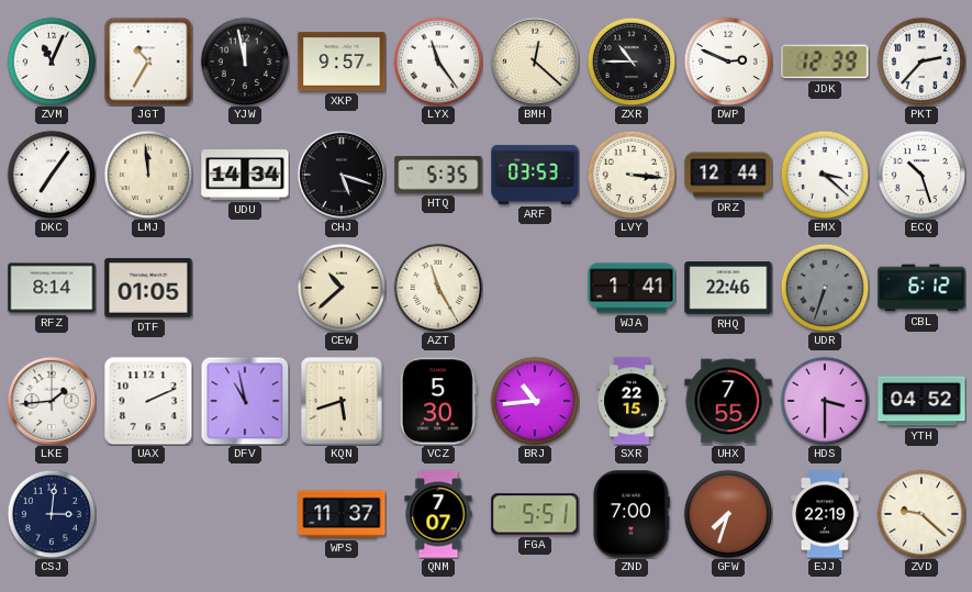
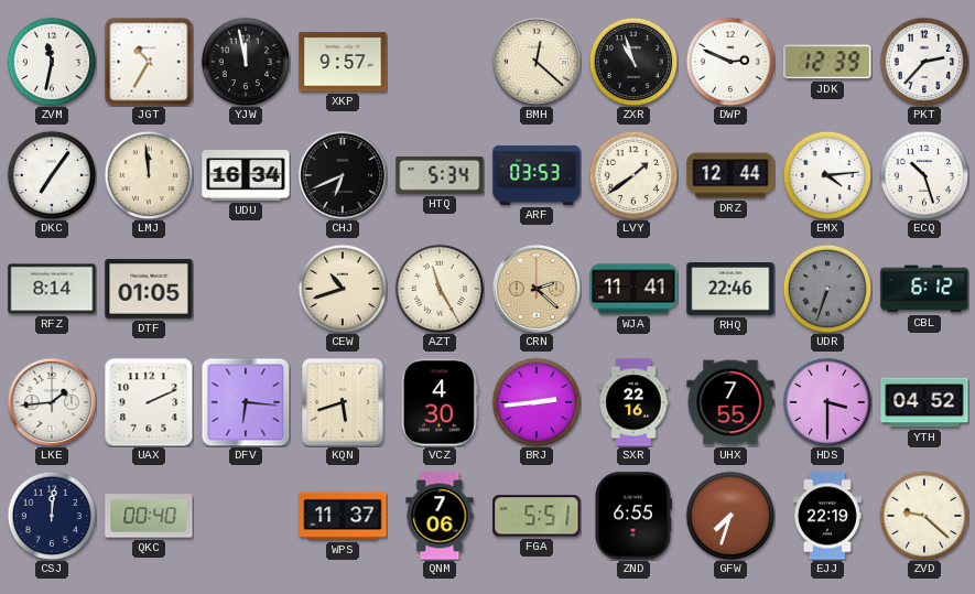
ZVM: 11:04 -> 11:32
LYX: 11:24 -> none
ZXR: 10:45 -> 10:57
UDU: 14:34 -> 16:34
CHJ: 5:18 -> 6:41
HTQ: 5:35 -> 5:34
LVY: 3:16 -> 1:39
EMX: 3:22 -> 4:14
CEW: 10:38 -> 10:42
CRN: none -> 2:22
WJA: 1:41 -> 11:41
DFV: 10:58 -> 6:16
VCZ: 5:30 -> 4:30
BRJ: 10:44 -> 2:44
SXR: 22:15 -> 22:16
CSJ: 3:01 -> 12:01
QKC: none -> 00:40
QNM: 7:07 -> 7:06
ZND: 7:00 -> 6:55
